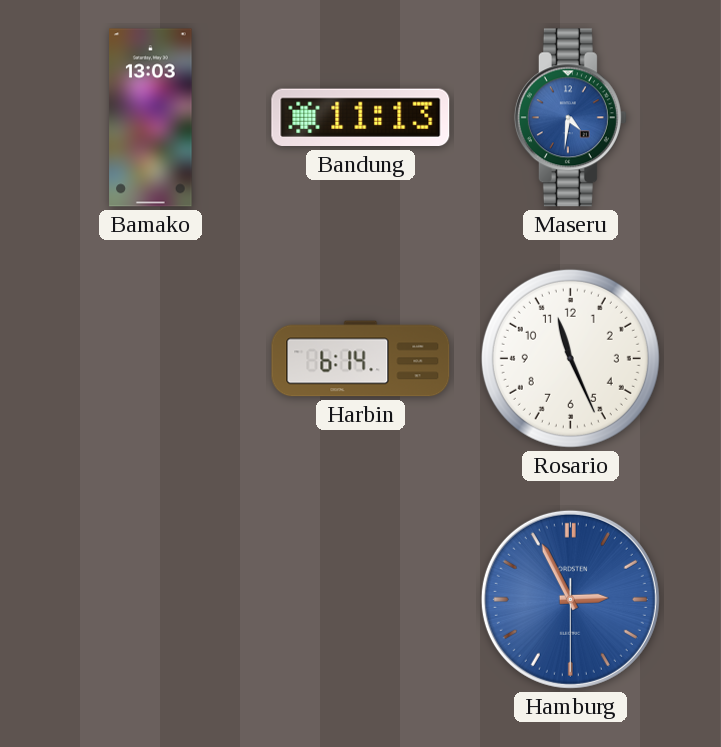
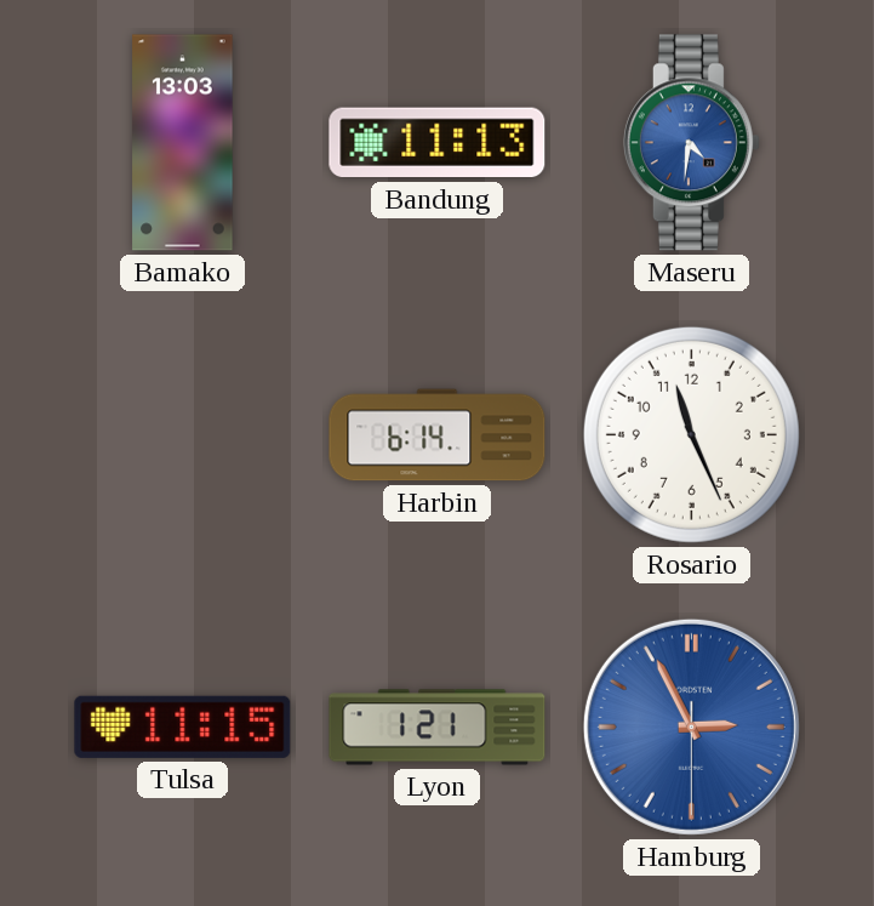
Tulsa: none -> 11:15
Lyon: none -> 1:21
